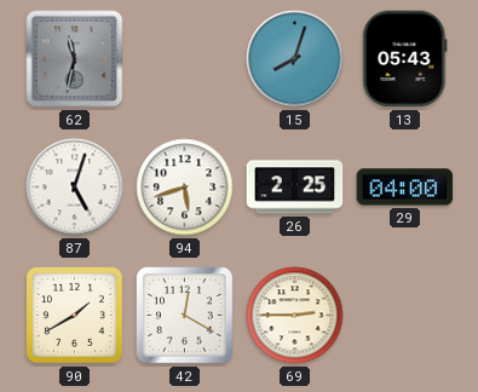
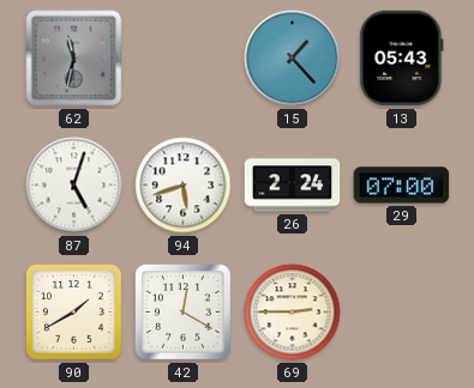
15: 8:03 -> 1:23
26: 2:25 -> 2:24
29: 04:00 -> 07:00
